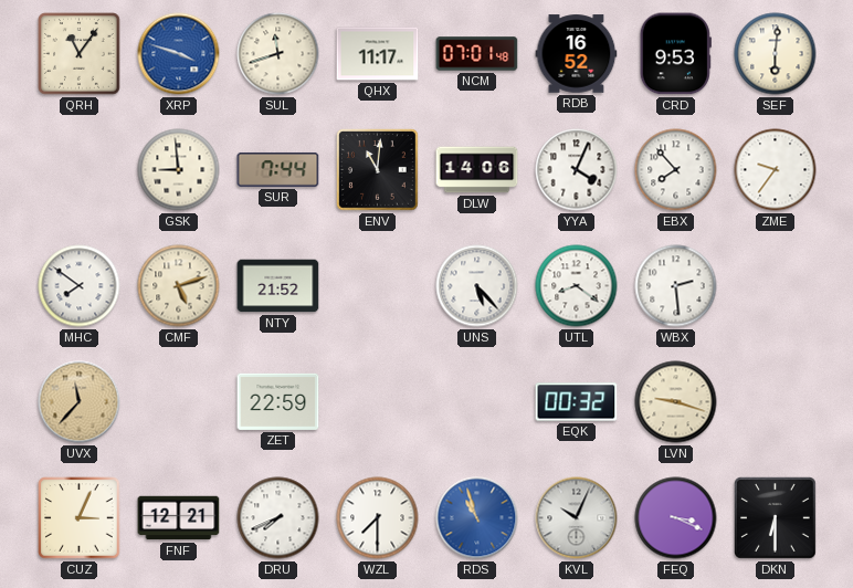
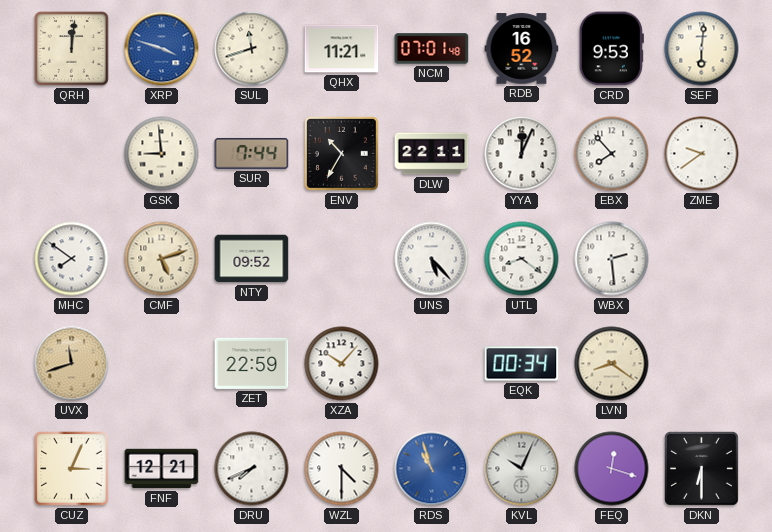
QRH: 11:06 -> 12:01
QHX: 11:17 -> 11:21
ENV: 11:01 -> 10:35
DLW: 14:06 -> 22:11
YYA: 4:04 -> 12:04
ZME: 9:36 -> 9:39
NTY: 21:52 -> 09:52
UVX: 11:37 -> 11:42
XZA: none -> 10:07
EQK: 00:32 -> 00:34
LVN: 9:18 -> 8:21
WZL: 7:30 -> 4:30
FEQ: 3:19 -> 12:18
